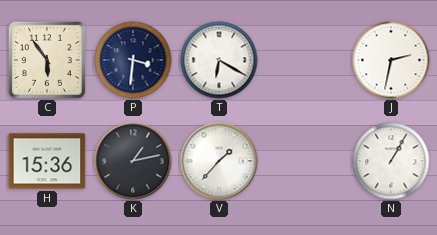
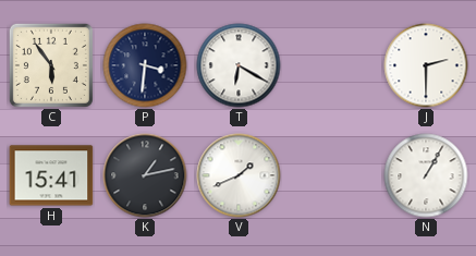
J: 2:32 -> 2:30
H: 15:36 -> 15:41
V: 1:37 -> 1:41
